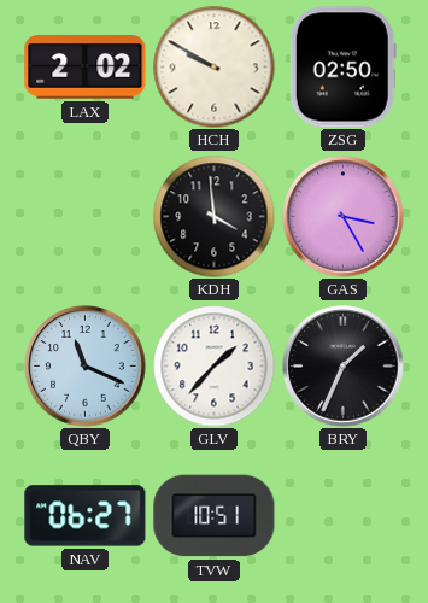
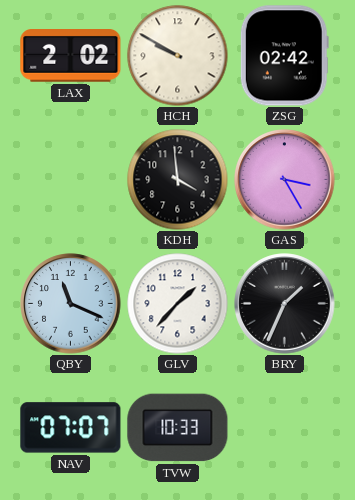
ZSG: 02:50 -> 02:42
NAV: 06:27 -> 07:07
TVW: 10:51 -> 10:33
